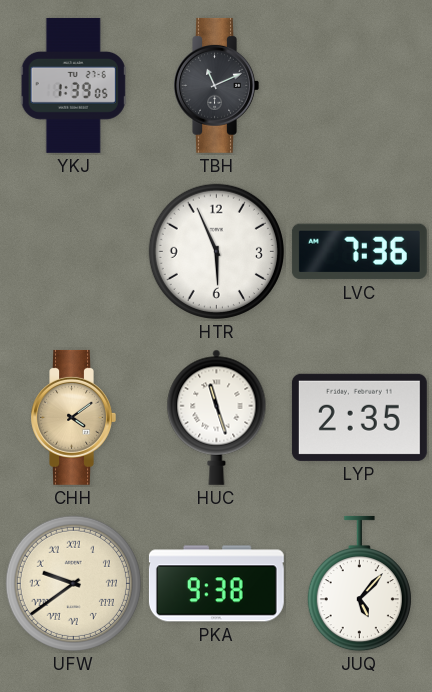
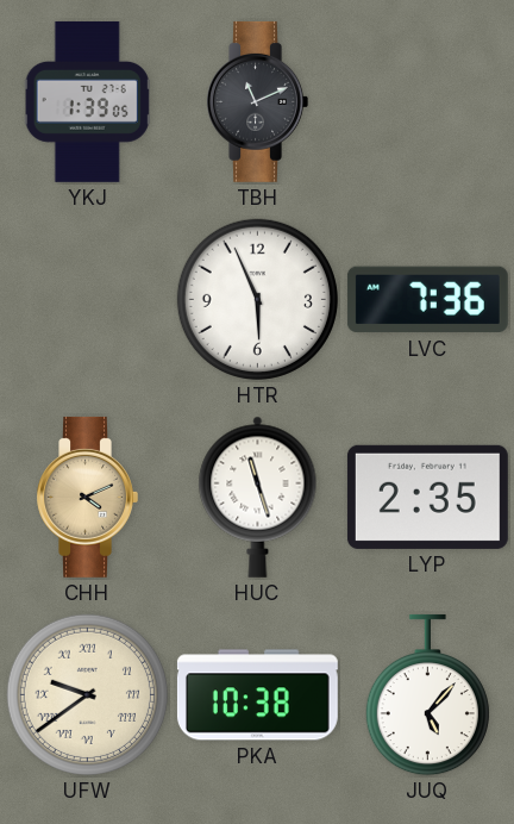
CHH: 4:09 -> 4:11
PKA: 9:38 -> 10:38
